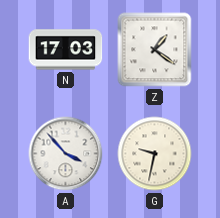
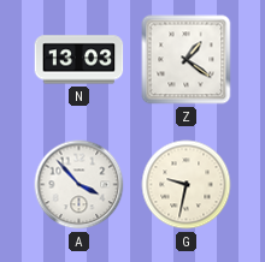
N: 17:03 -> 13:03
